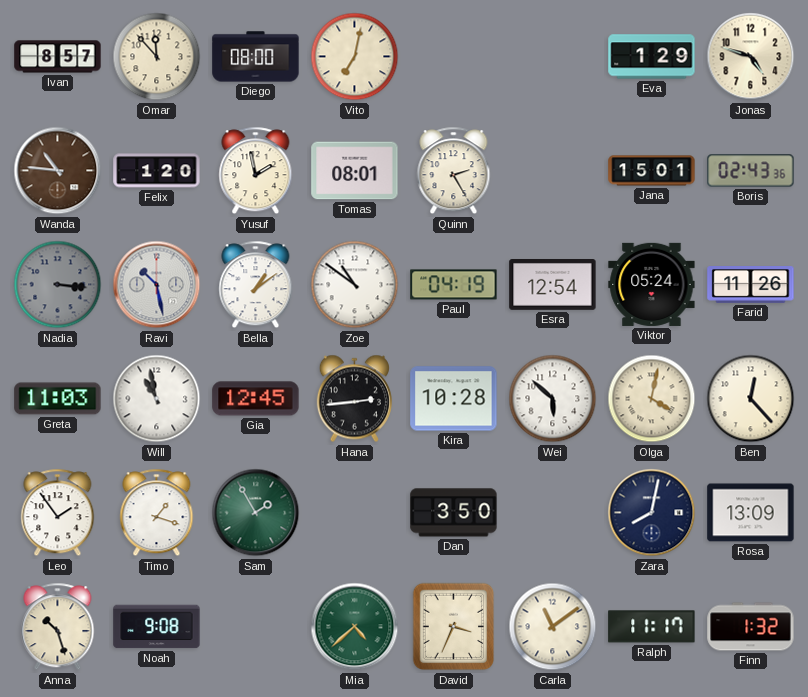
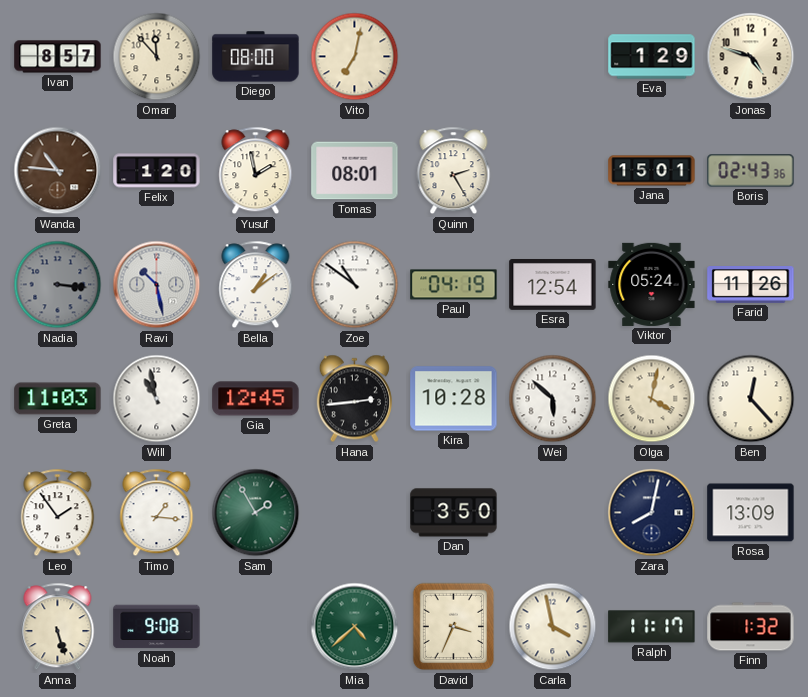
Timo: 1:18 -> 1:16
Anna: 10:27 -> 5:27
Carla: 11:09 -> 3:58
